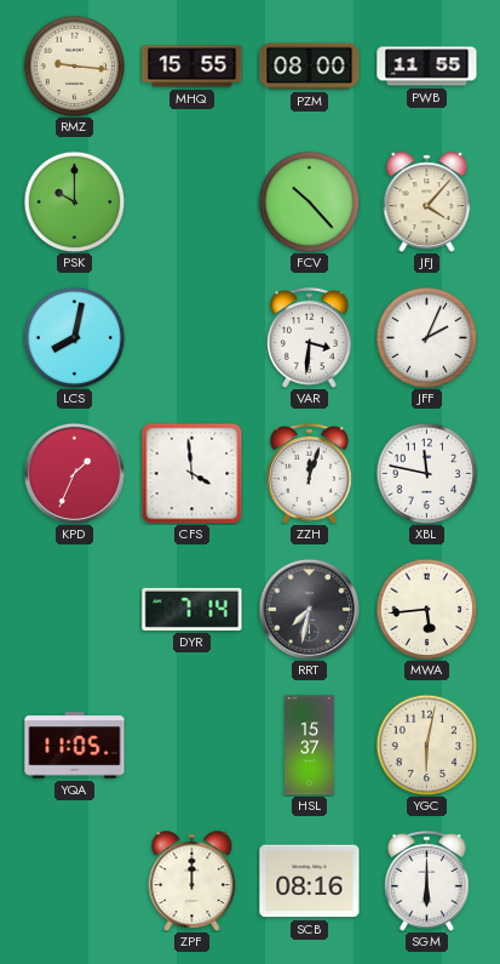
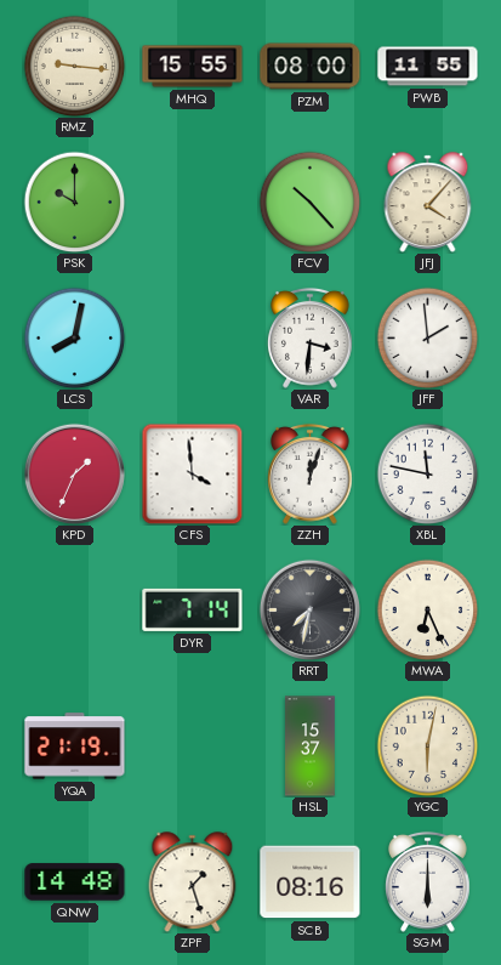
JFF: 2:04 -> 1:59
MWA: 5:44 -> 6:26
YQA: 11:05 -> 21:19
QNW: none -> 14:48
ZPF: 12:00 -> 1:27
